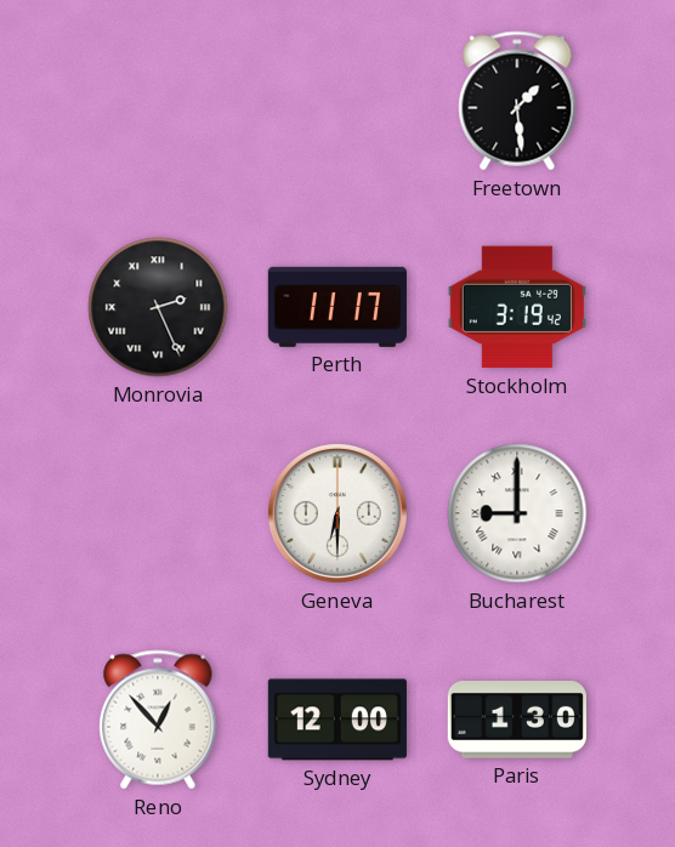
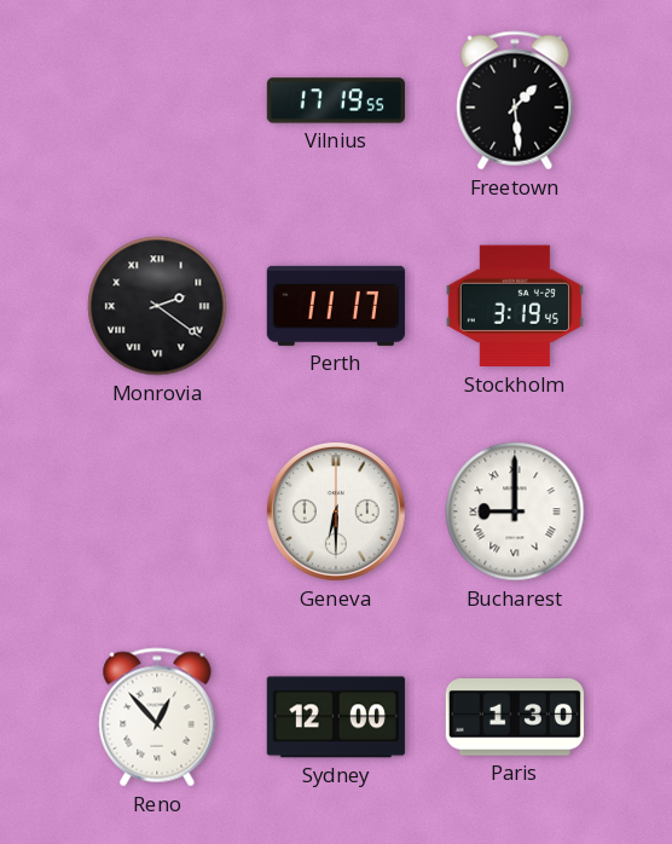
Vilnius: none -> 17:19
Monrovia: 2:26 -> 2:21
Stockholm: 3:19:42 -> 3:19:45
